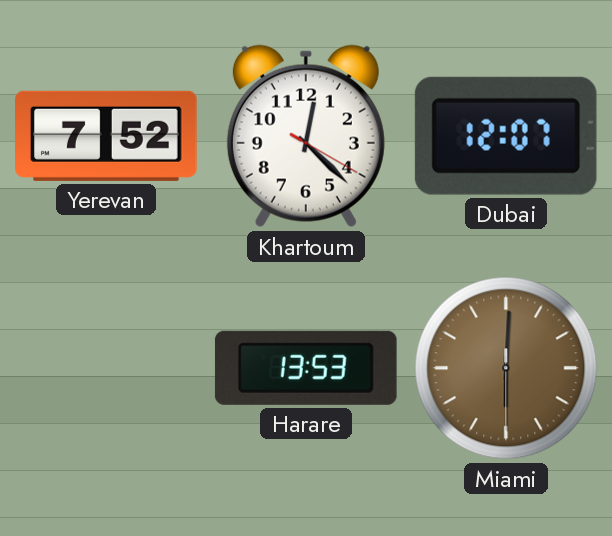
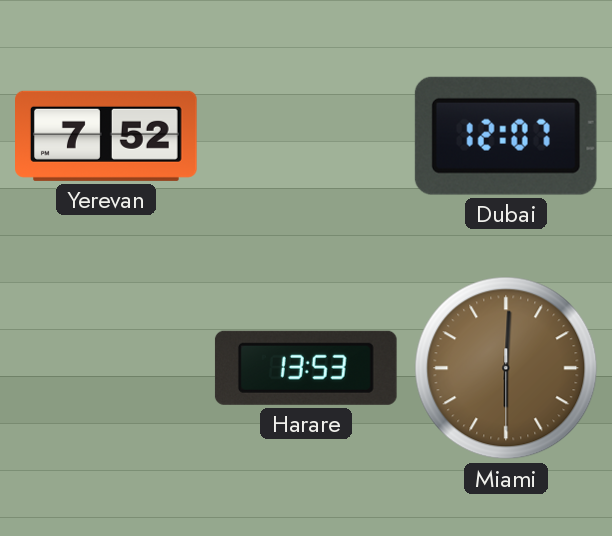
Khartoum: 12:22 -> none
